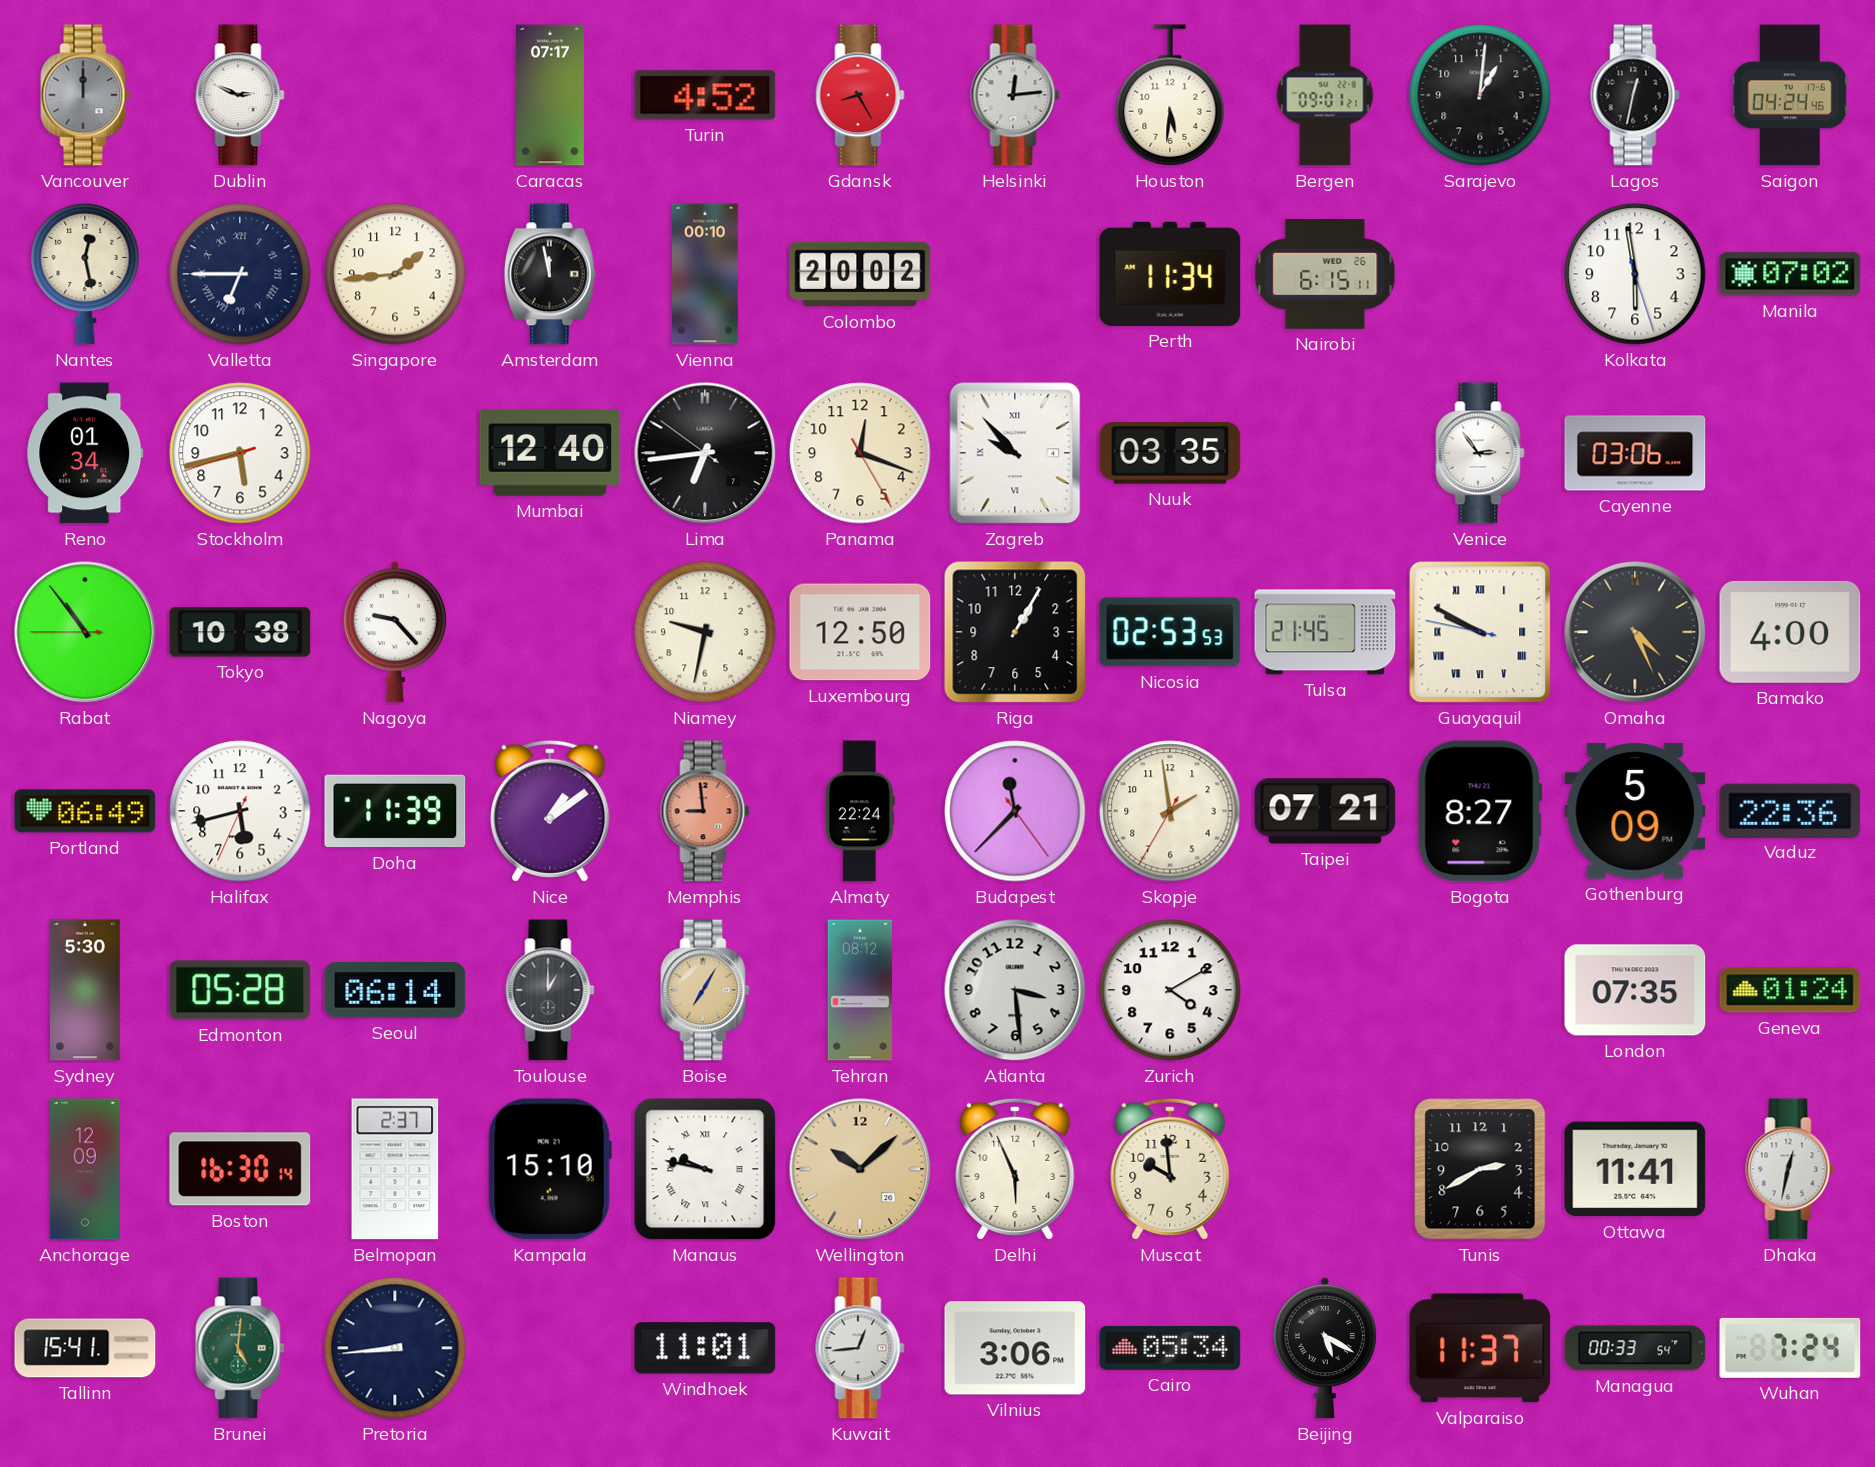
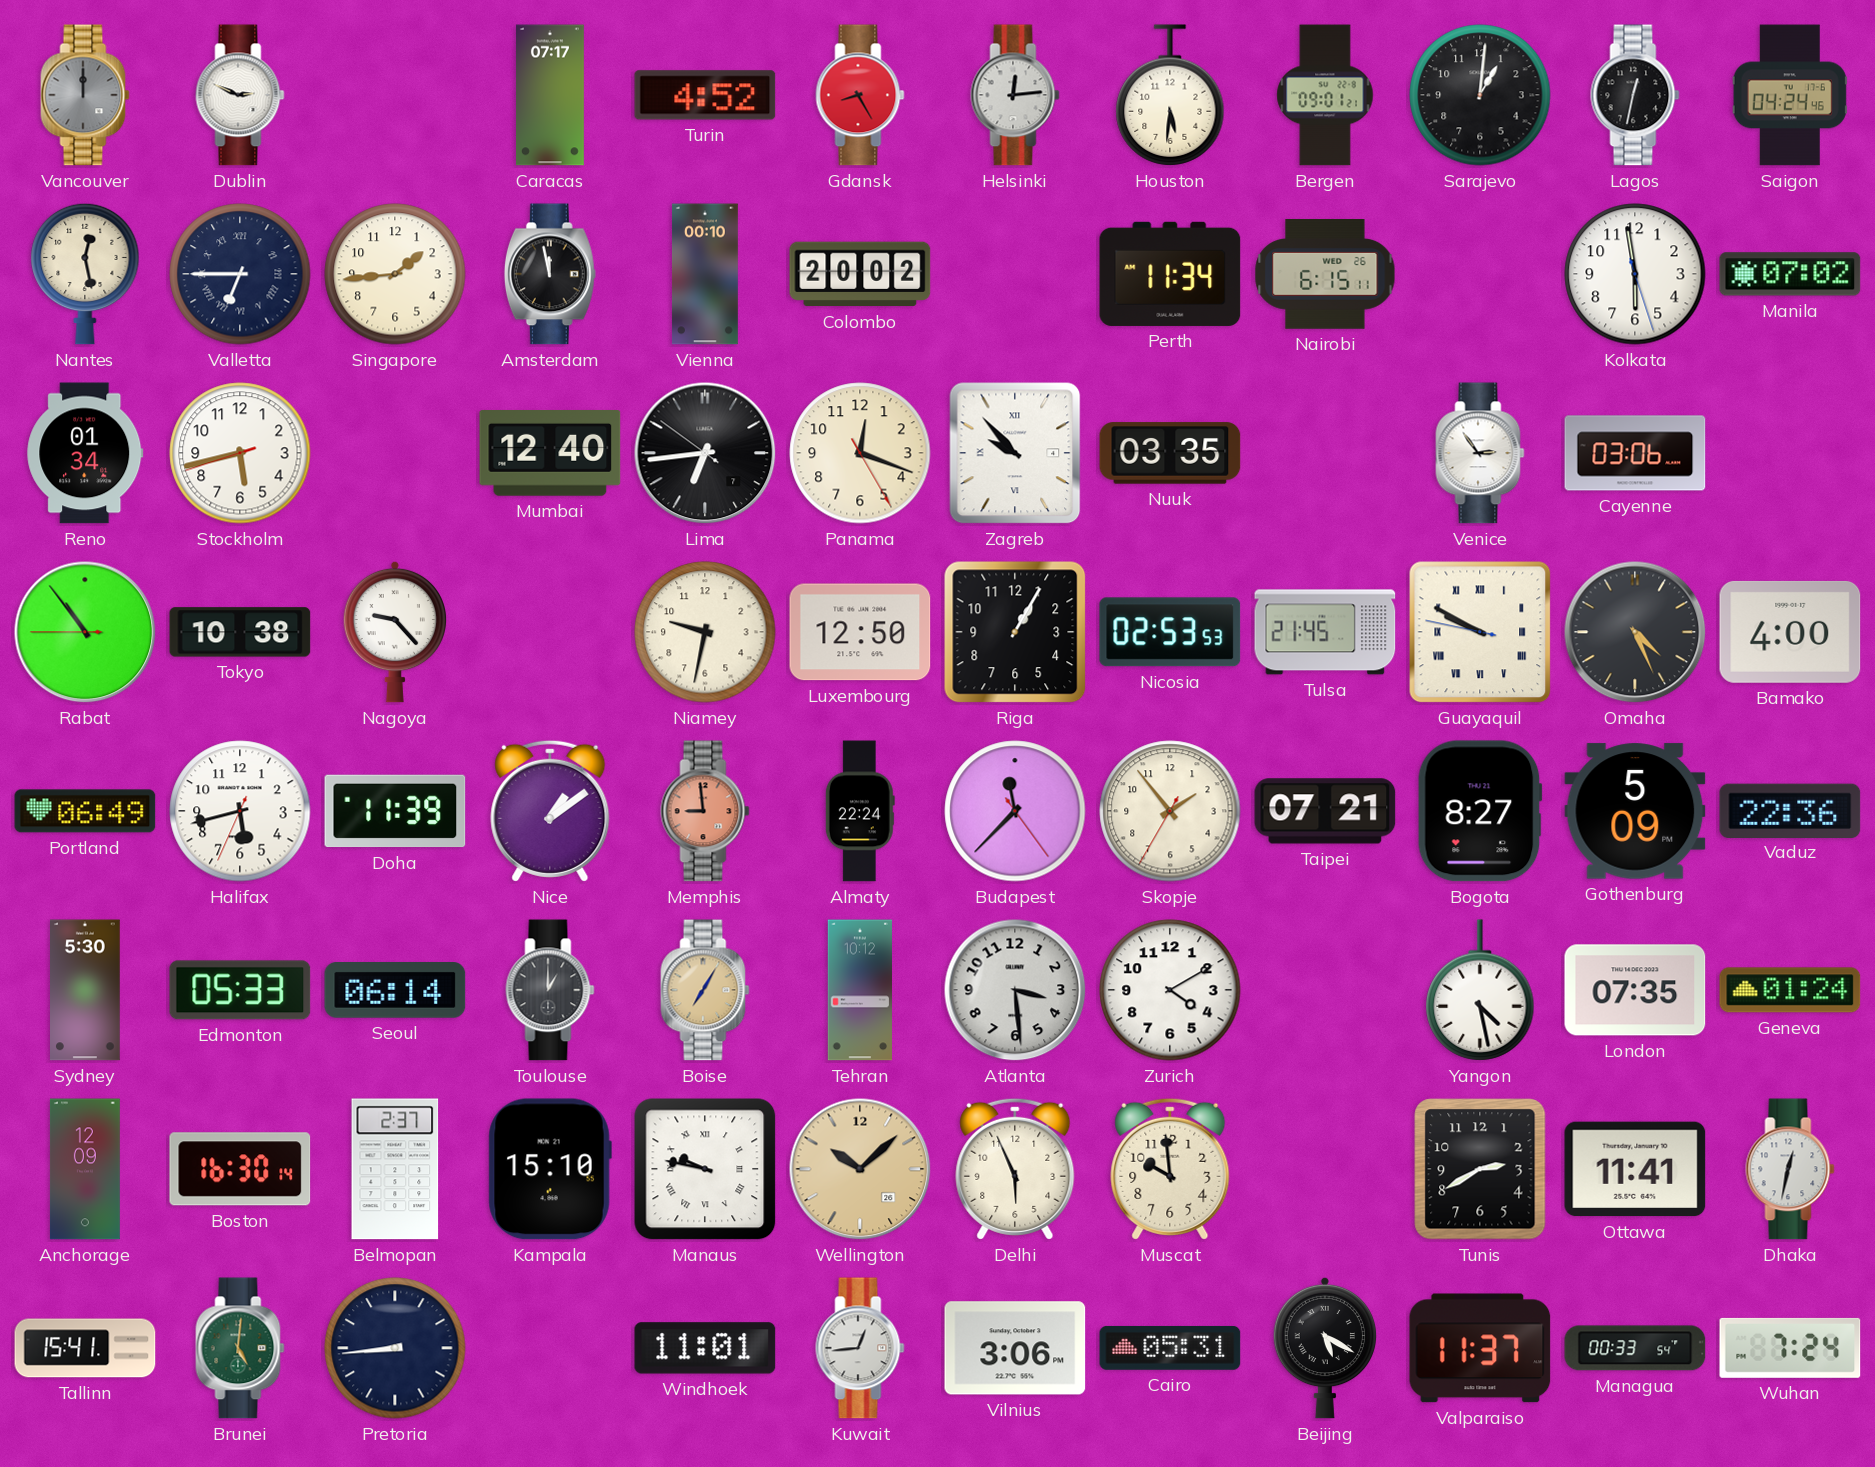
Skopje: 1:58 -> 1:53
Edmonton: 05:28 -> 05:33
Tehran: 08:12 -> 10:12
Yangon: none -> 4:28
Cairo: 05:34 -> 05:31
